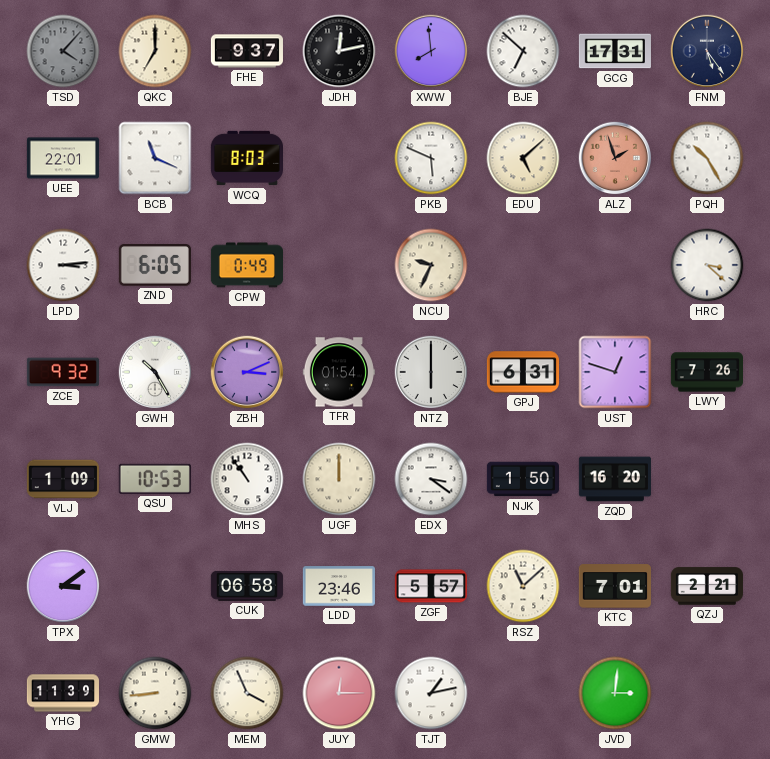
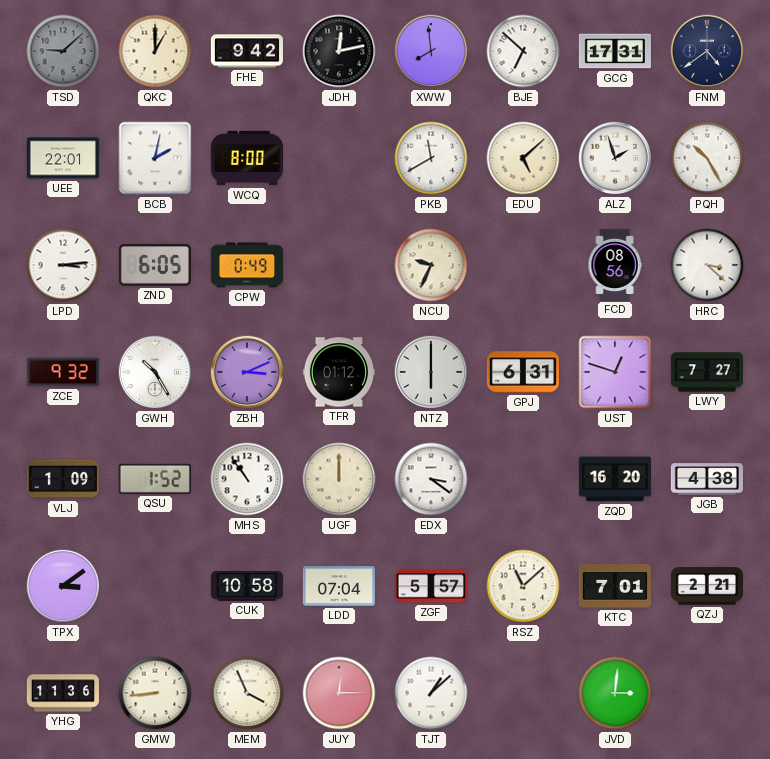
TSD: 4:07 -> 9:08
QKC: 7:00 -> 1:00
FHE: 9:37 -> 9:42
FNM: 5:24 -> 4:39
BCB: 11:19 -> 2:02
WCQ: 8:03 -> 8:00
PKB: 5:49 -> 11:40
ALZ dial: salmon -> white
FCD: none -> 08:56
TFR: 01:54 -> 01:12
LWY: 7:26 -> 7:27
QSU: 10:53 -> 1:52
NJK: 1:50 -> none
JGB: none -> 4:38
CUK: 06:58 -> 10:58
LDD: 23:46 -> 07:04
YHG: 11:39 -> 11:36
TJT: 1:13 -> 1:08
